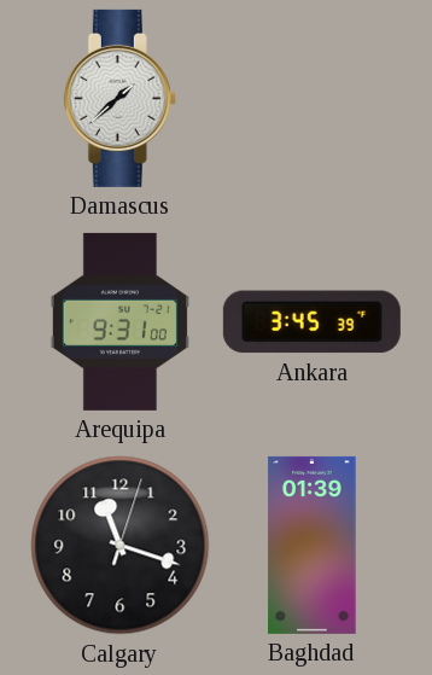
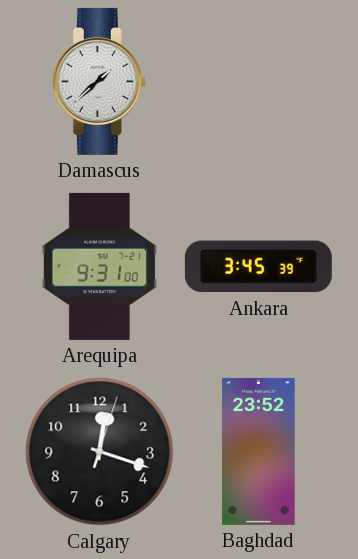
Calgary: 11:18 -> 12:18
Baghdad: 01:39 -> 23:52
